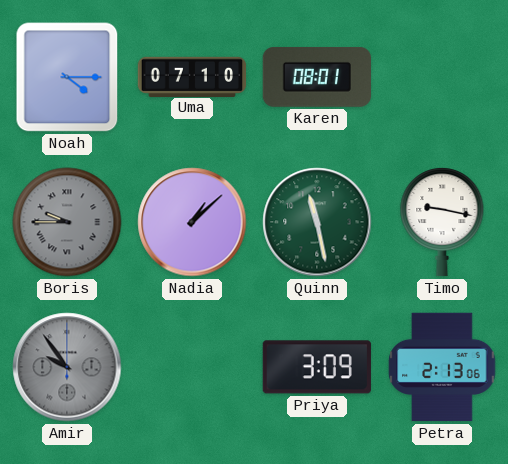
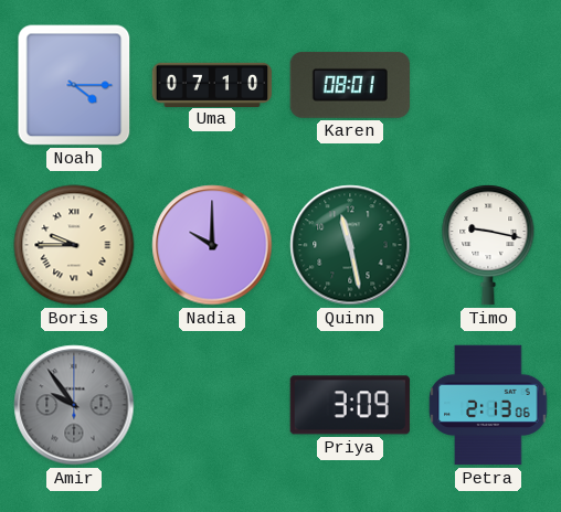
Boris dial: grey -> cream
Nadia: 1:08 -> 10:00
